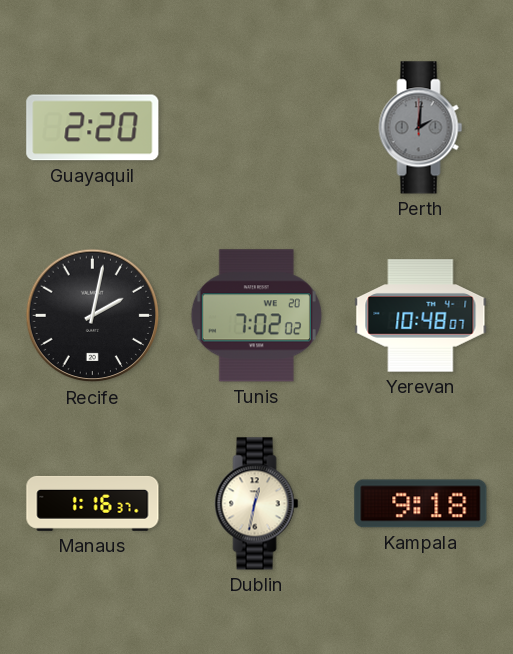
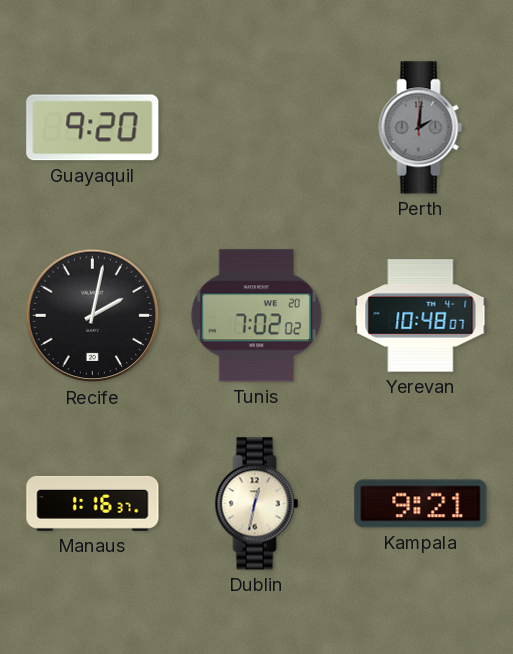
Guayaquil: 2:20 -> 9:20
Kampala: 9:18 -> 9:21
